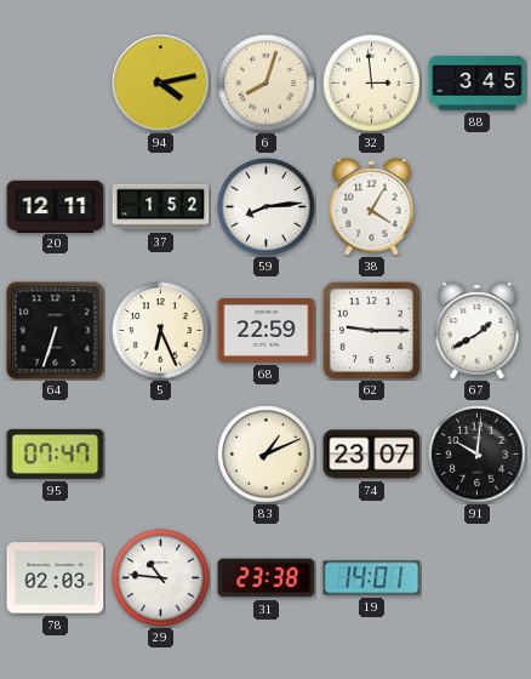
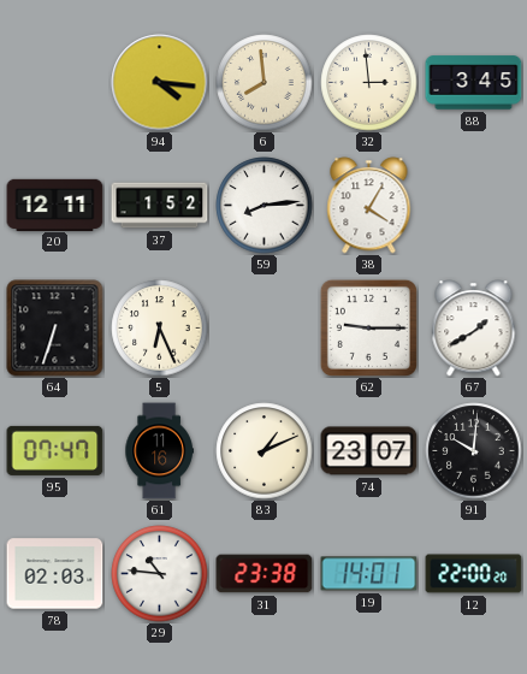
94: 4:13 -> 4:16
6: 8:03 -> 7:59
68: 22:59 -> none
61: none -> 11:16
12: none -> 22:00
